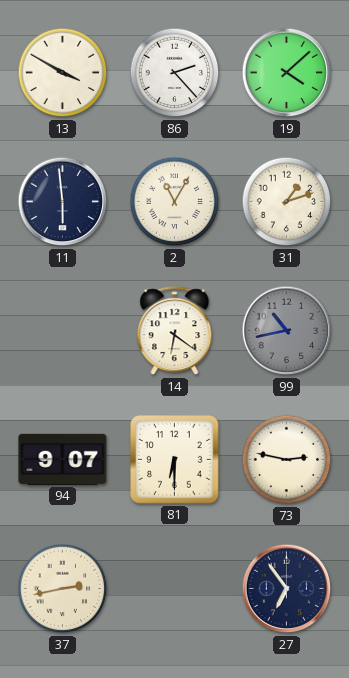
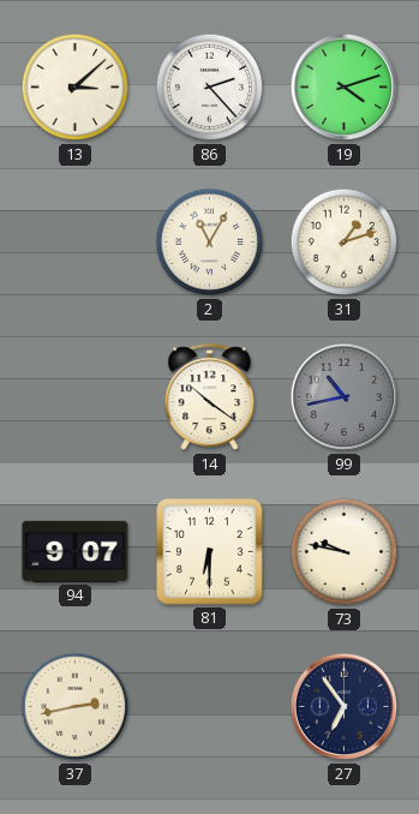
13: 3:50 -> 3:08
19: 4:08 -> 4:12
11: 5:59 -> none
14: 6:21 -> 10:21
73: 2:47 -> 9:47
